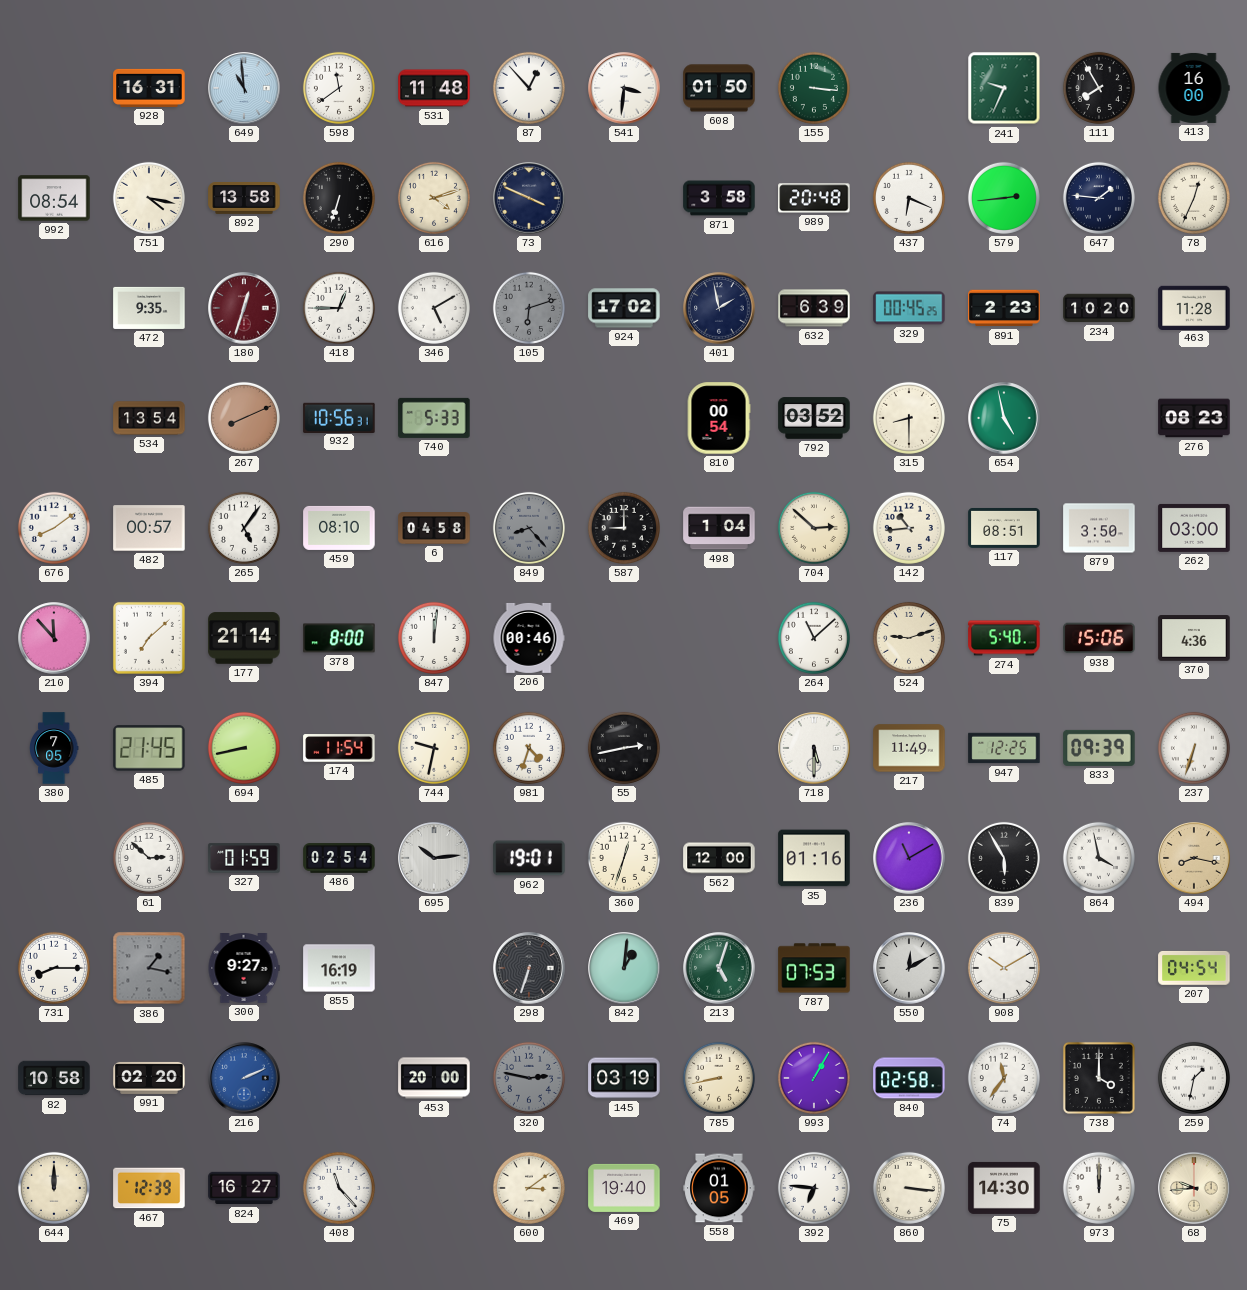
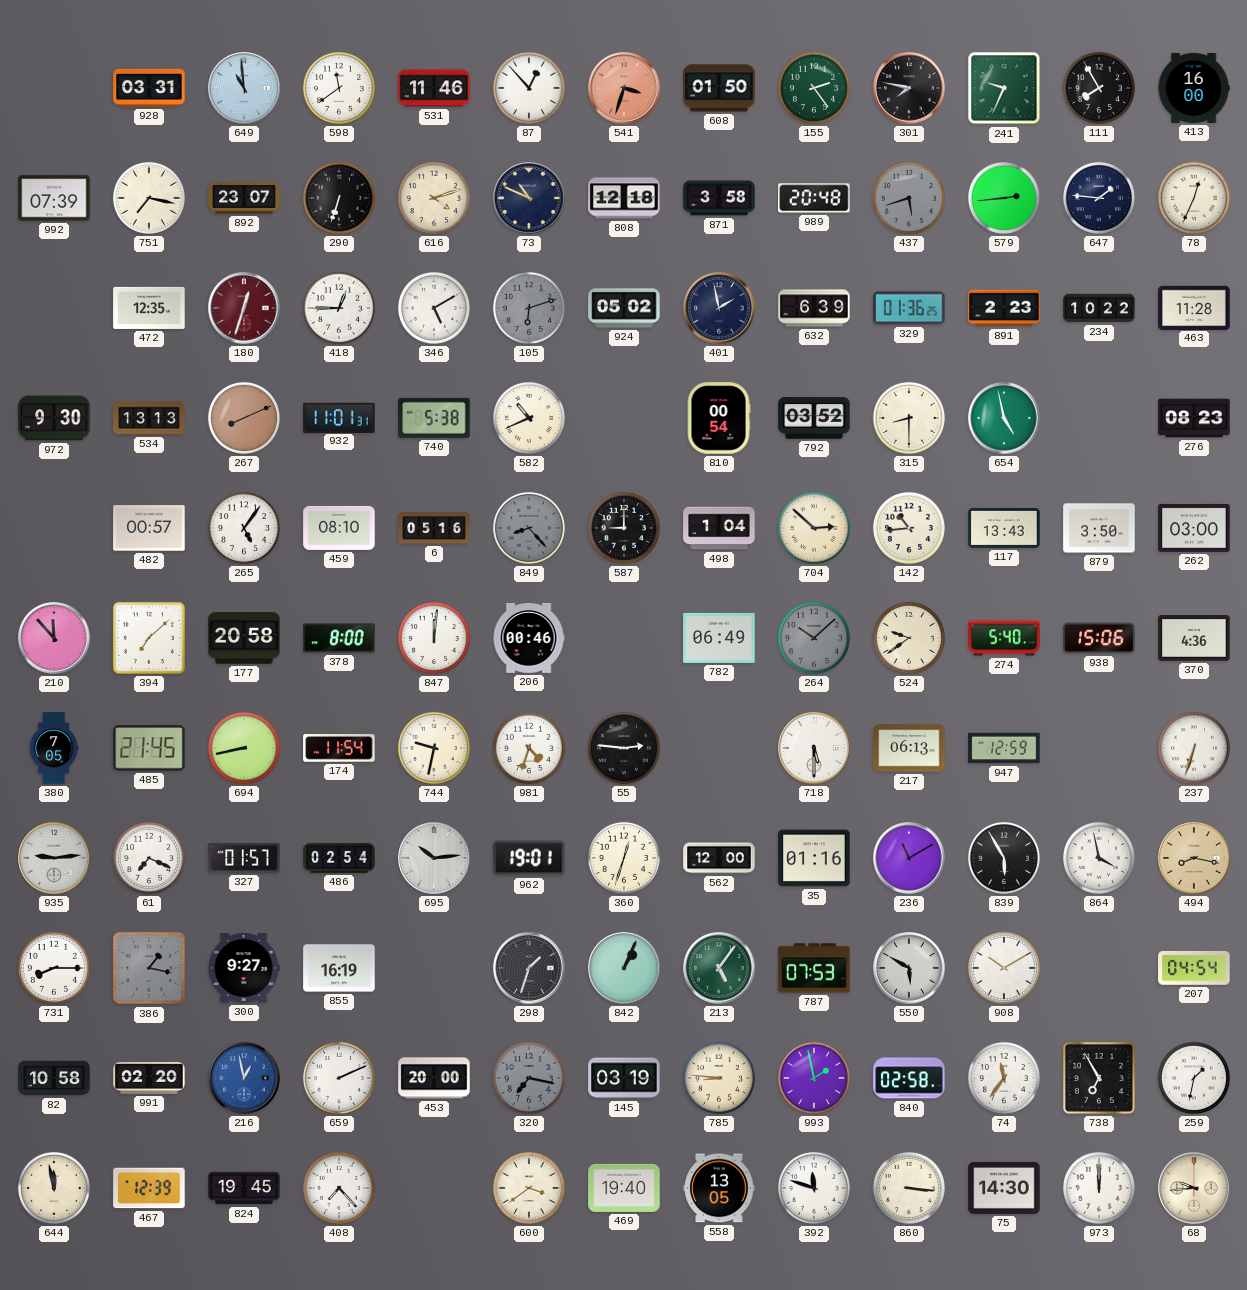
928: 16:31 -> 03:31
531: 11:48 -> 11:46
541: 3:31 -> 3:33
541 dial: white -> salmon
155: 3:16 -> 2:24
301: none -> 7:47
992: 08:54 -> 07:39
751: 4:17 -> 7:17
892: 13:58 -> 23:07
73: 3:49 -> 10:49
808: none -> 12:18
437: 6:19 -> 5:42
437 dial: white -> grey
472: 9:35 -> 12:35
924: 17:02 -> 05:02
329: 00:45 -> 01:36
234: 10:20 -> 10:22
972: none -> 9:30
534: 13:54 -> 13:13
932: 10:56 -> 11:01
740: 5:33 -> 5:38
582: none -> 10:41
676: 8:09 -> none
6: 04:58 -> 05:16
117: 08:51 -> 13:43
177: 21:14 -> 20:58
782: none -> 06:49
264: 11:08 -> 10:08
264 dial: white -> grey
524: 9:12 -> 9:39
55: 2:43 -> 2:46
217: 11:49 -> 06:13
947: 12:25 -> 12:59
833: 09:39 -> none
935: none -> 9:14
61: 2:52 -> 7:19
327: 01:59 -> 01:57
298: 6:33 -> 1:33
842: 1:01 -> 1:04
213: 5:03 -> 5:06
550: 12:10 -> 5:50
216: 2:11 -> 12:58
659: none -> 2:11
320: 2:47 -> 7:17
785: 8:43 -> 8:46
993: 1:05 -> 1:58
738: 4:00 -> 6:55
644: 12:00 -> 11:58
824: 16:27 -> 19:45
408: 11:23 -> 7:23
600: 3:09 -> 3:39
558: 01:05 -> 13:05
392: 6:46 -> 11:48
